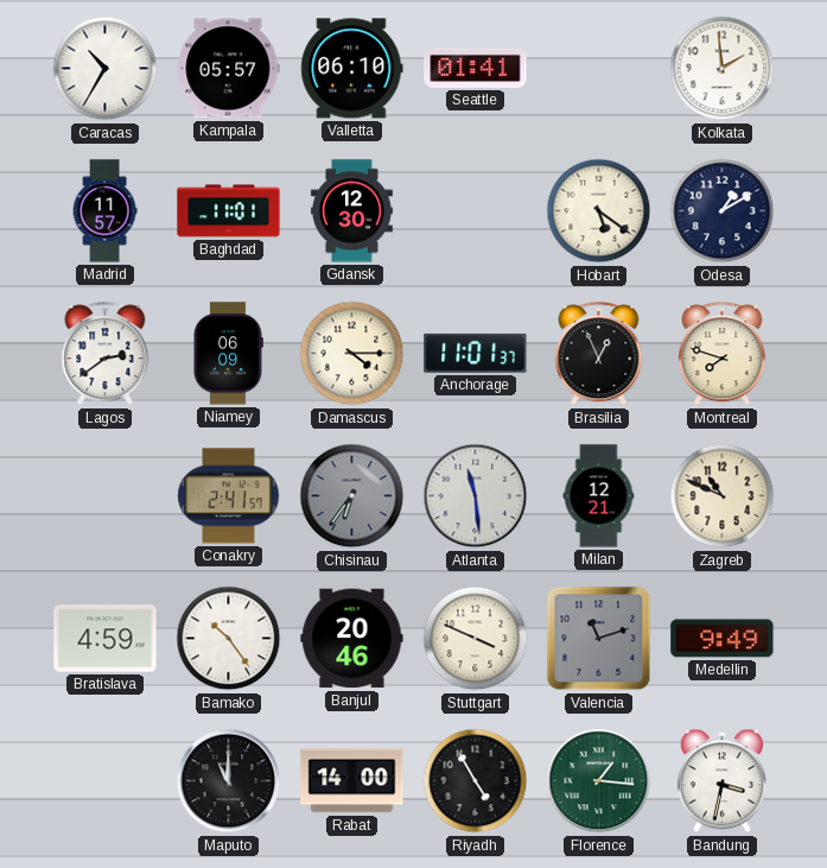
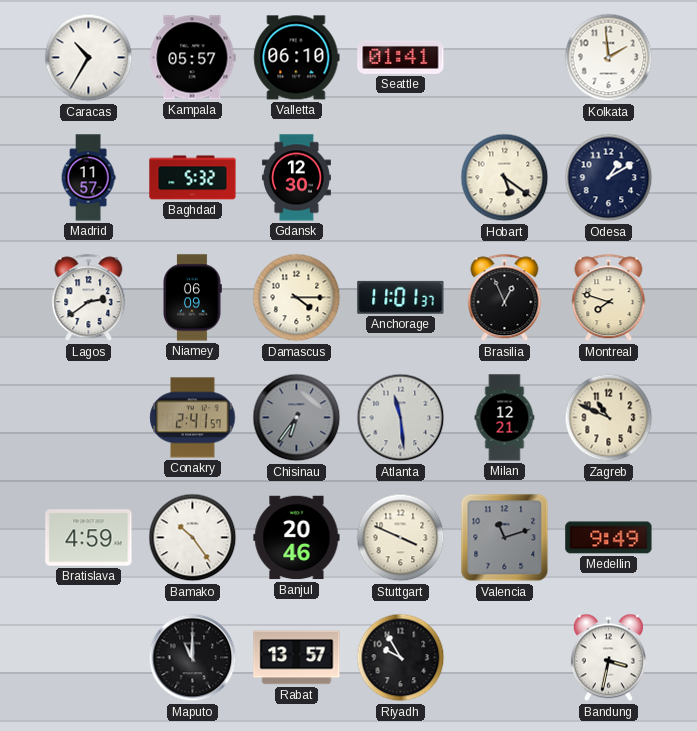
Baghdad: 11:01 -> 5:32
Rabat: 14:00 -> 13:57
Riyadh: 4:55 -> 9:55
Florence: 1:16 -> none
